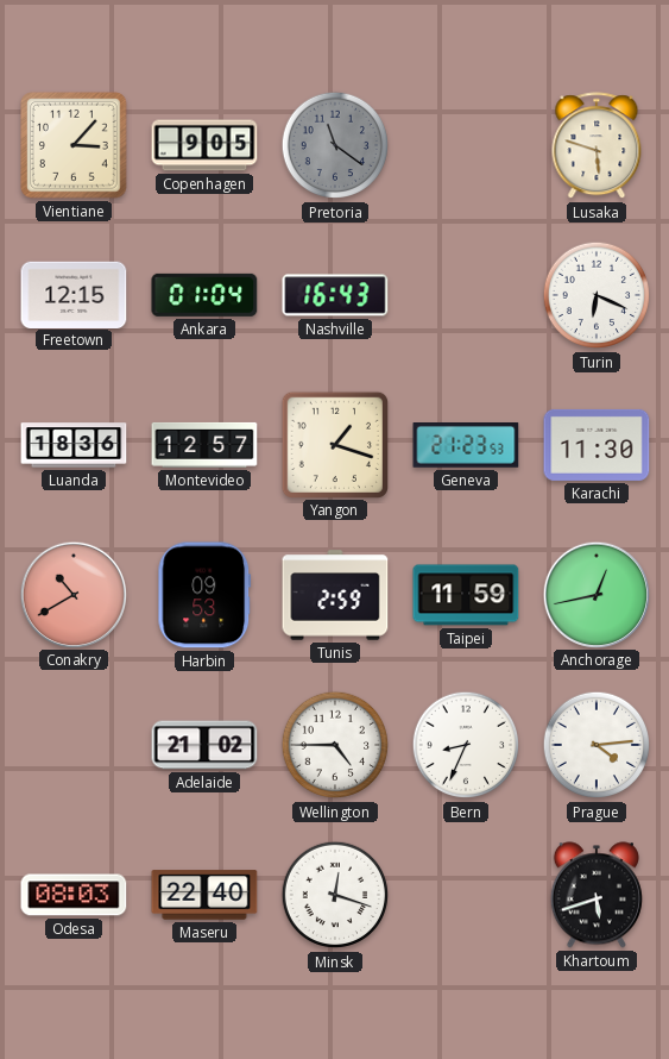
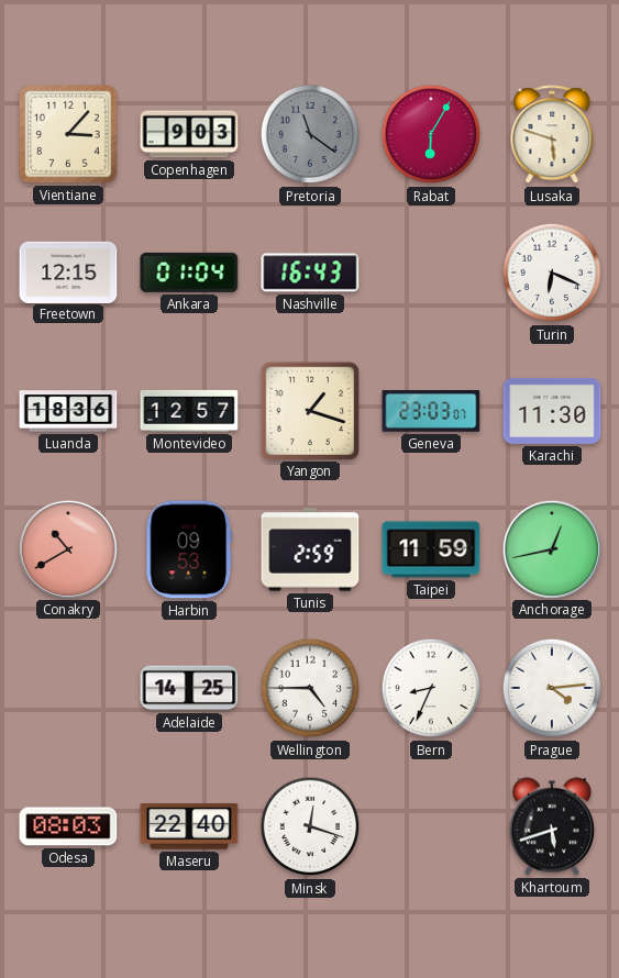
Copenhagen: 9:05 -> 9:03
Rabat: none -> 6:05
Geneva: 21:23 -> 23:03
Adelaide: 21:02 -> 14:25
